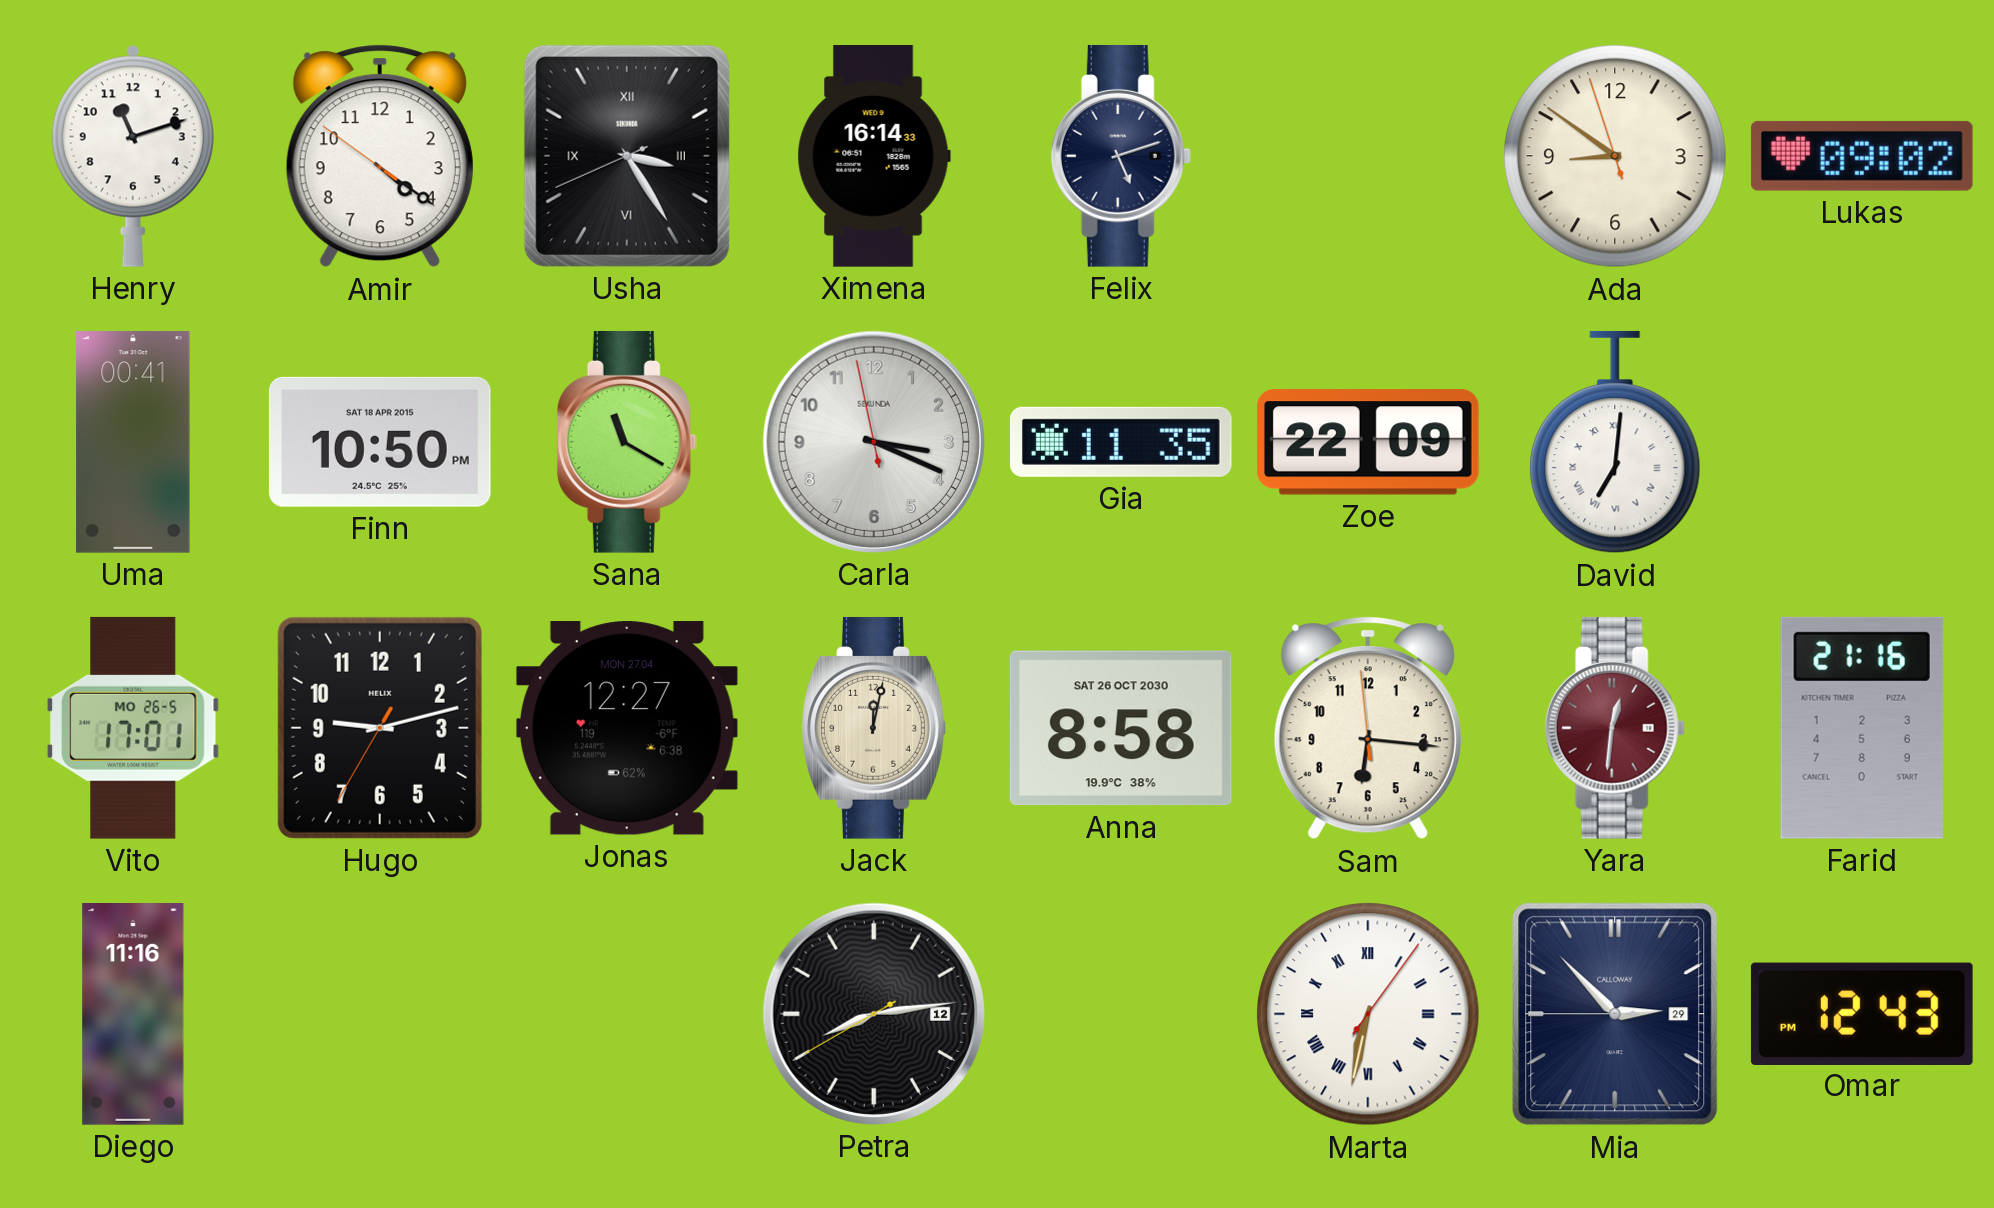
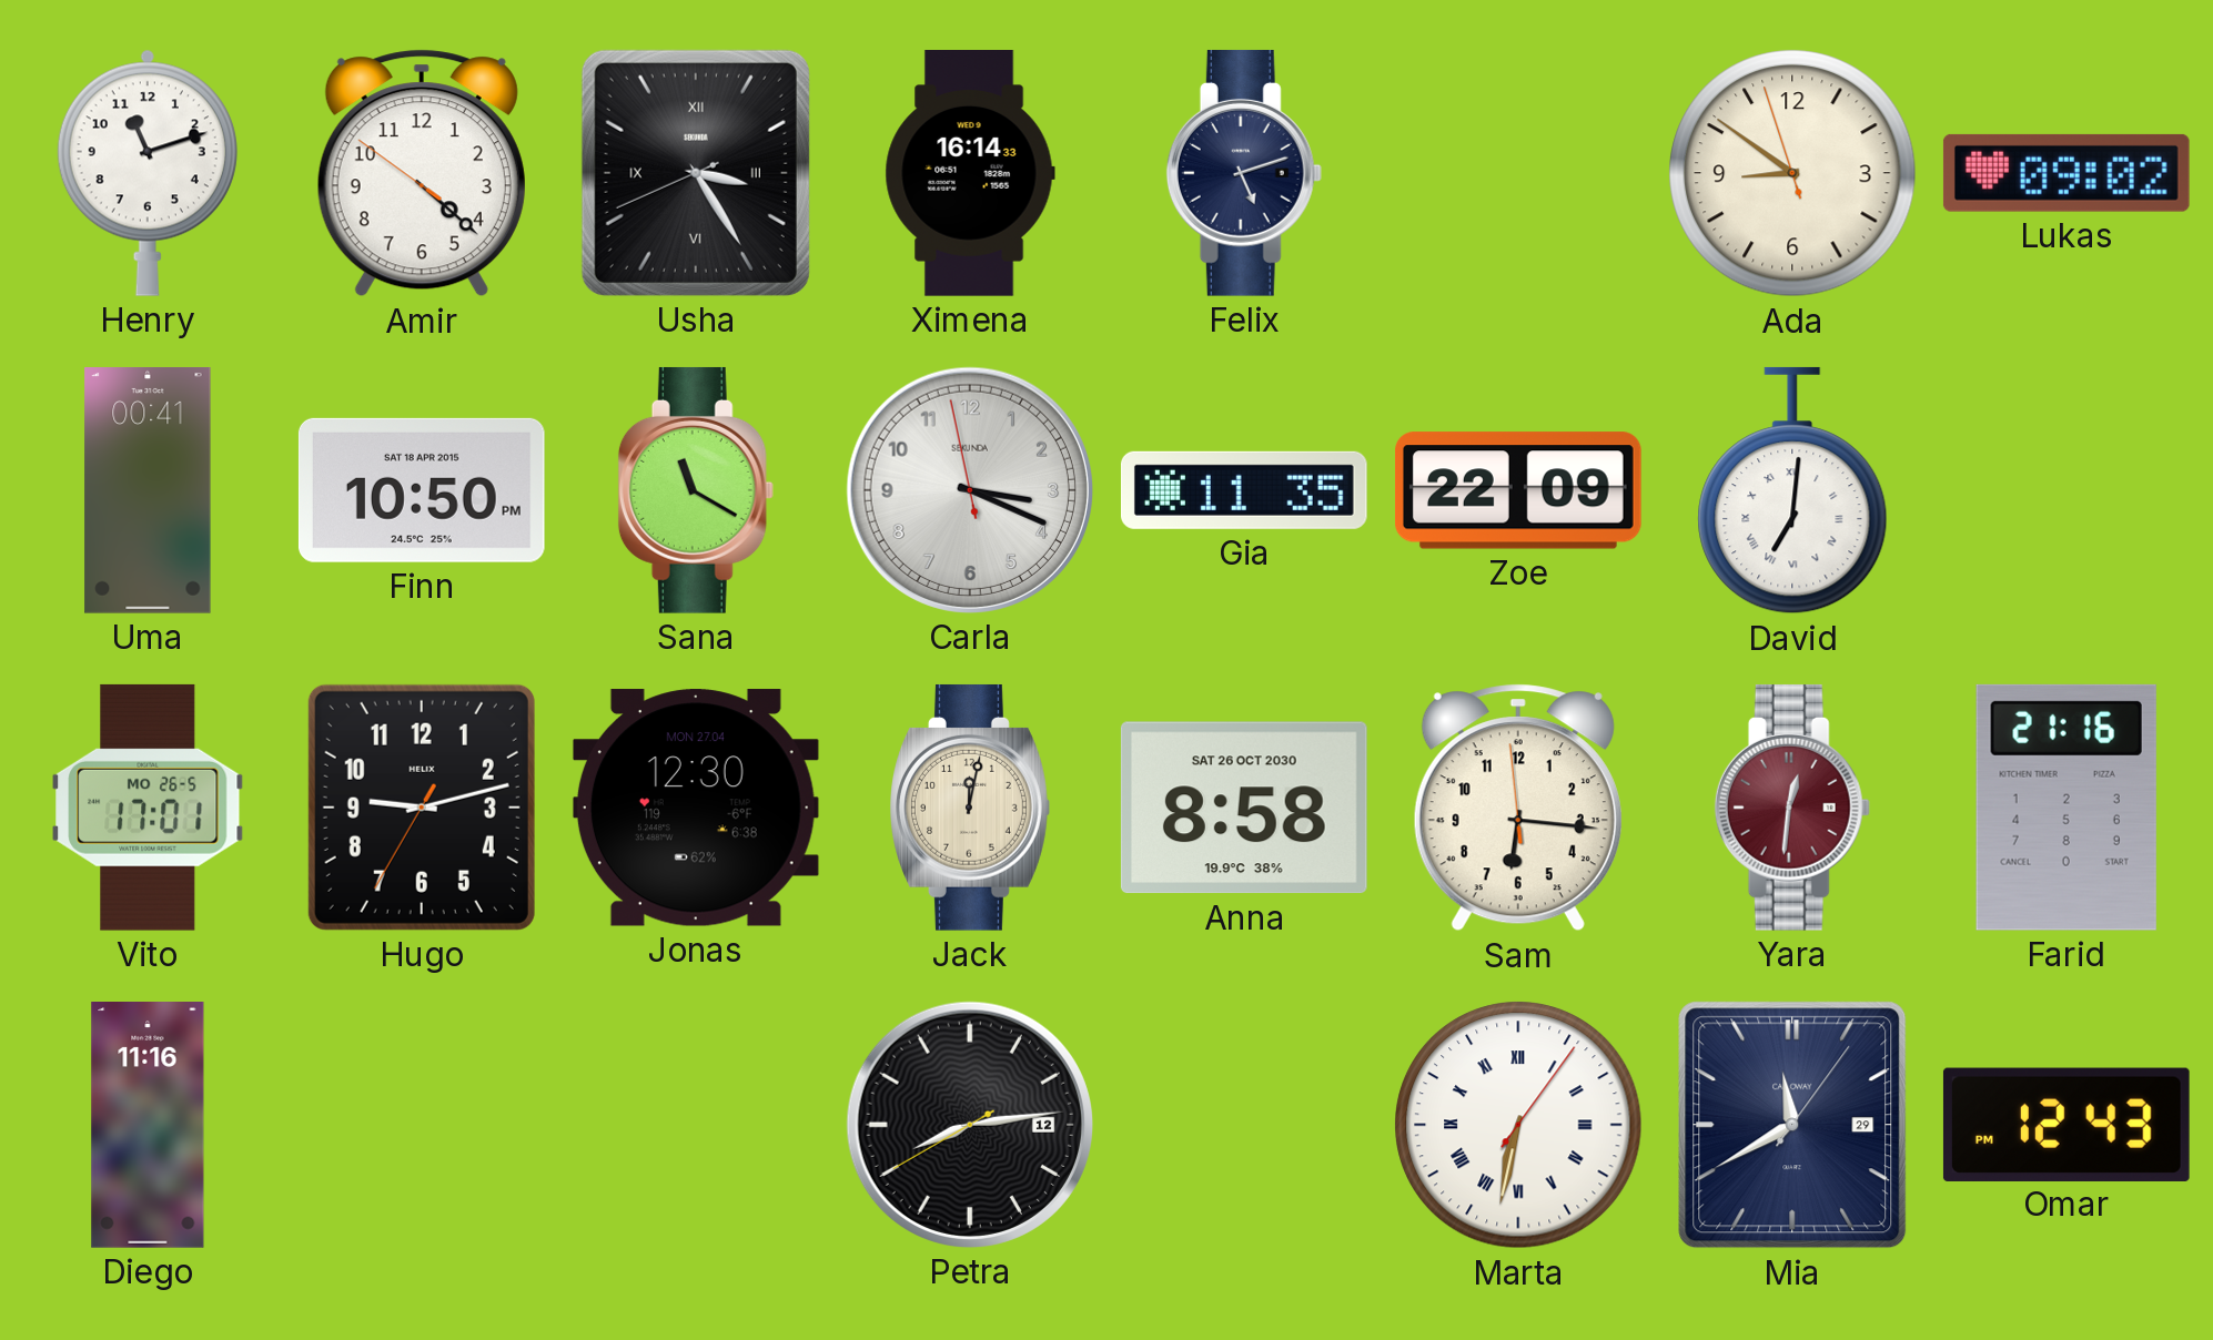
Amir: 4:20 -> 4:21
Jonas: 12:27 -> 12:30
Mia: 2:52 -> 11:40
